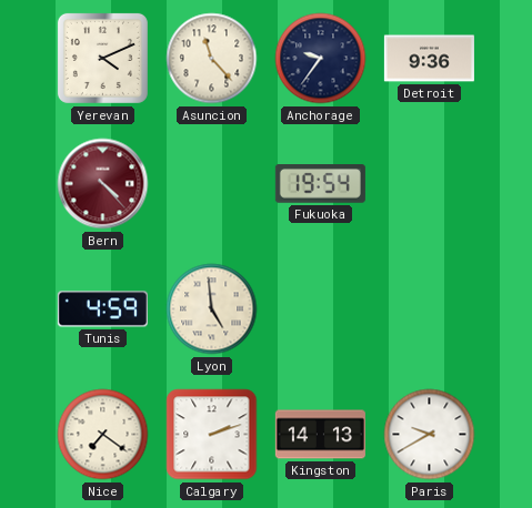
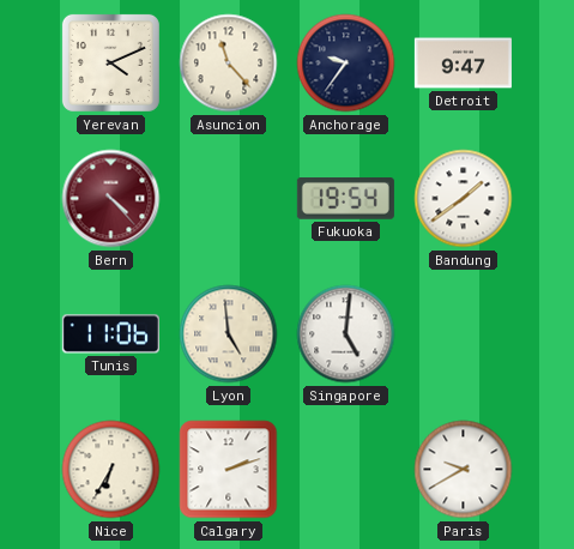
Detroit: 9:36 -> 9:47
Bandung: none -> 1:39
Tunis: 4:59 -> 11:06
Singapore: none -> 5:01
Nice: 7:21 -> 6:35
Kingston: 14:13 -> none
